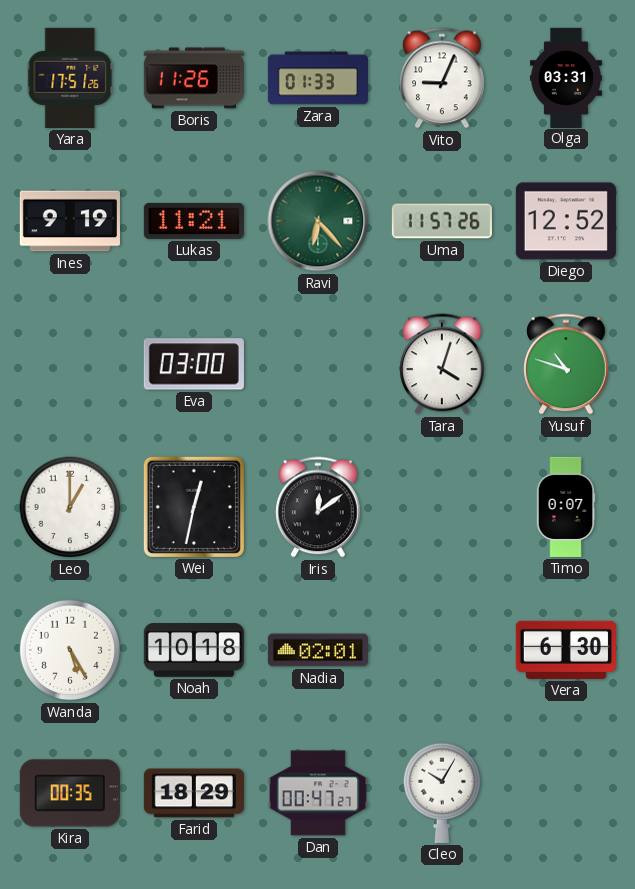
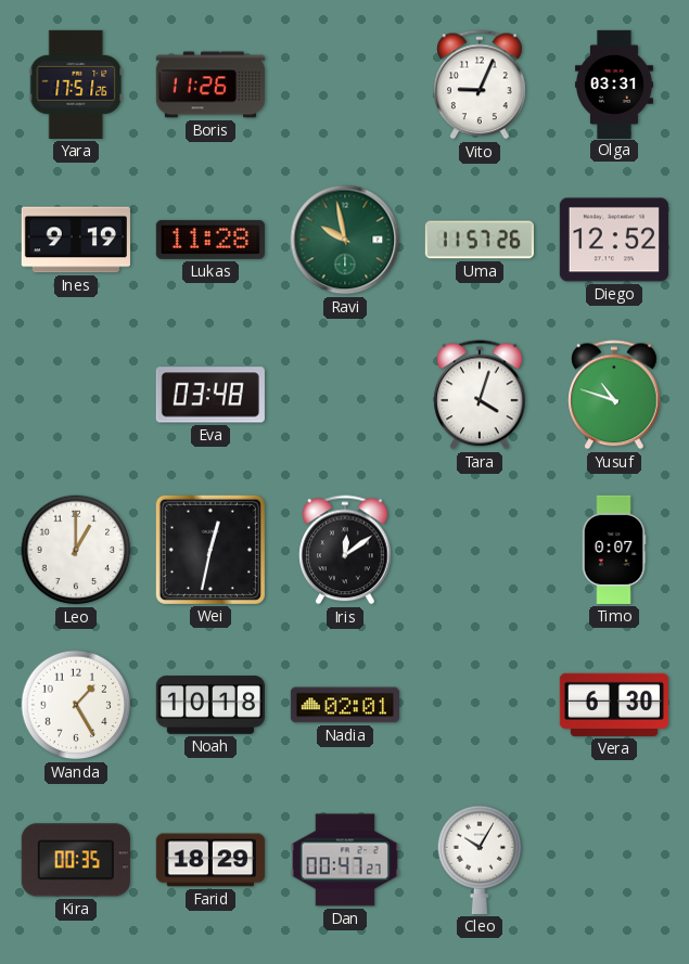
Zara: 01:33 -> none
Lukas: 11:21 -> 11:28
Ravi: 6:23 -> 9:58
Eva: 03:00 -> 03:48
Wanda: 5:25 -> 1:25
